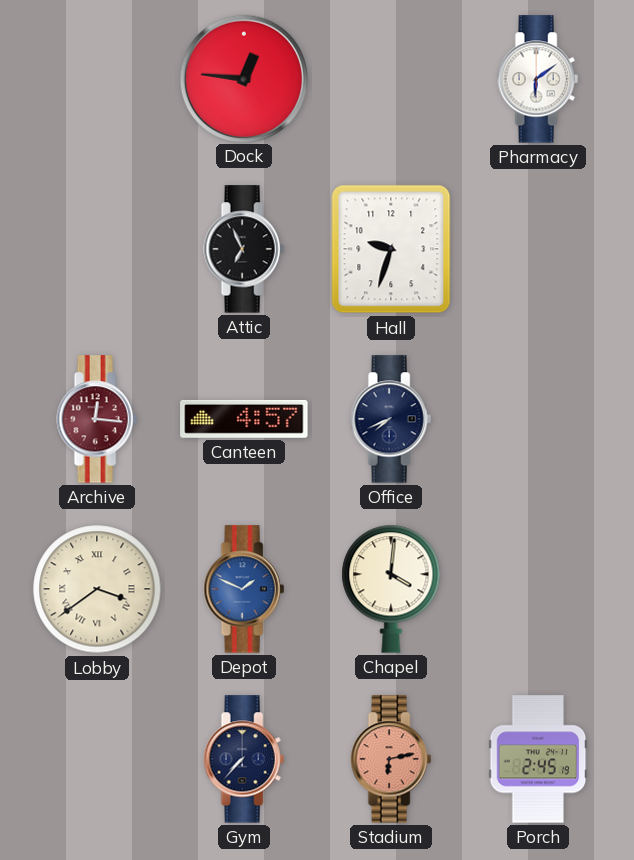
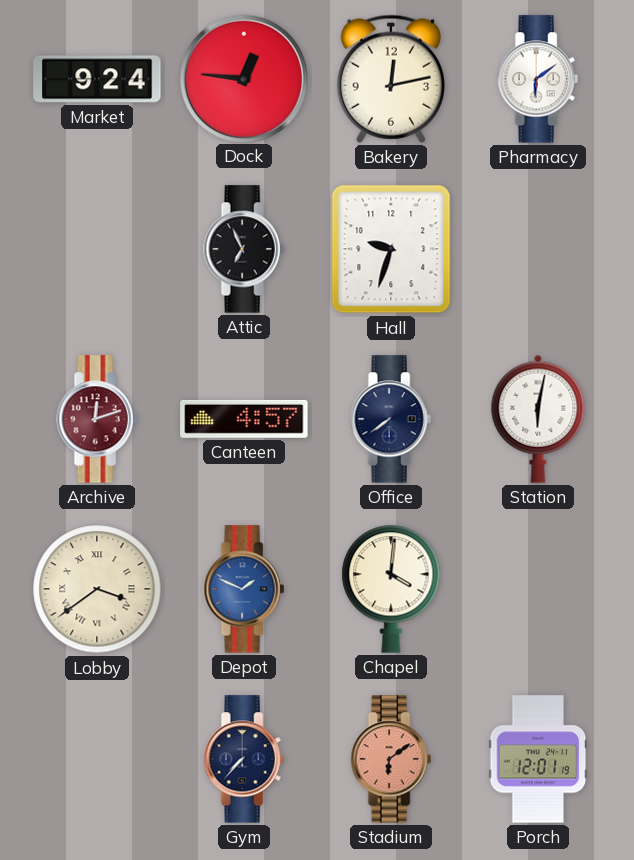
Market: none -> 9:24
Bakery: none -> 12:13
Archive: 12:16 -> 12:12
Office: 7:41 -> 7:39
Station: none -> 6:02
Stadium: 6:13 -> 6:09
Porch: 2:45 -> 12:01
